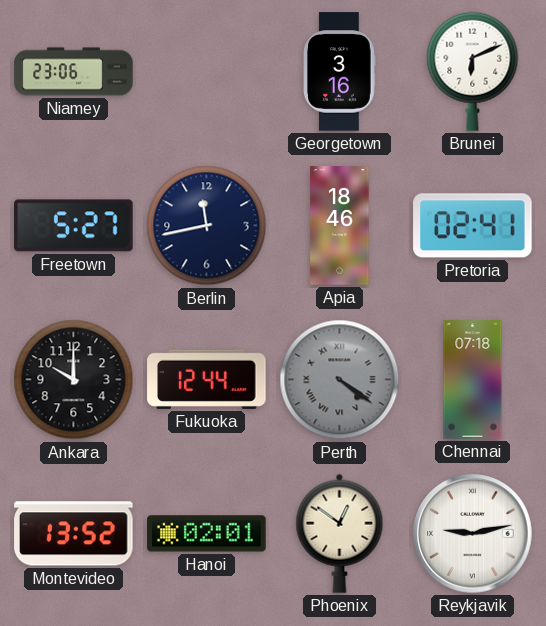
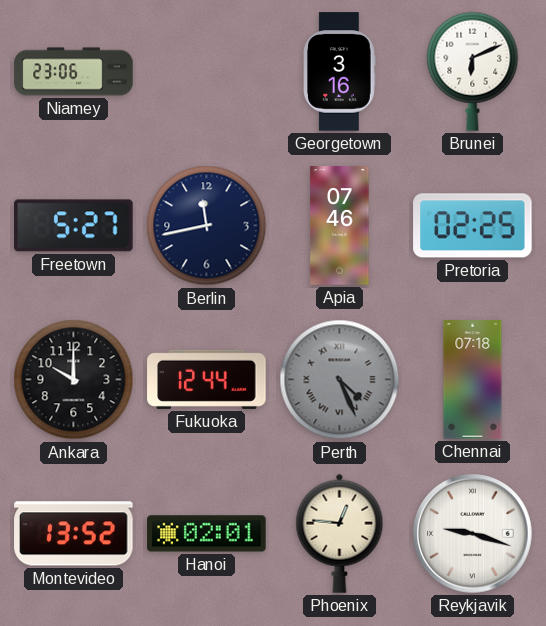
Apia: 18:46 -> 07:46
Pretoria: 02:41 -> 02:25
Perth: 4:21 -> 4:26
Phoenix: 12:51 -> 12:46
Reykjavik: 9:13 -> 9:18
